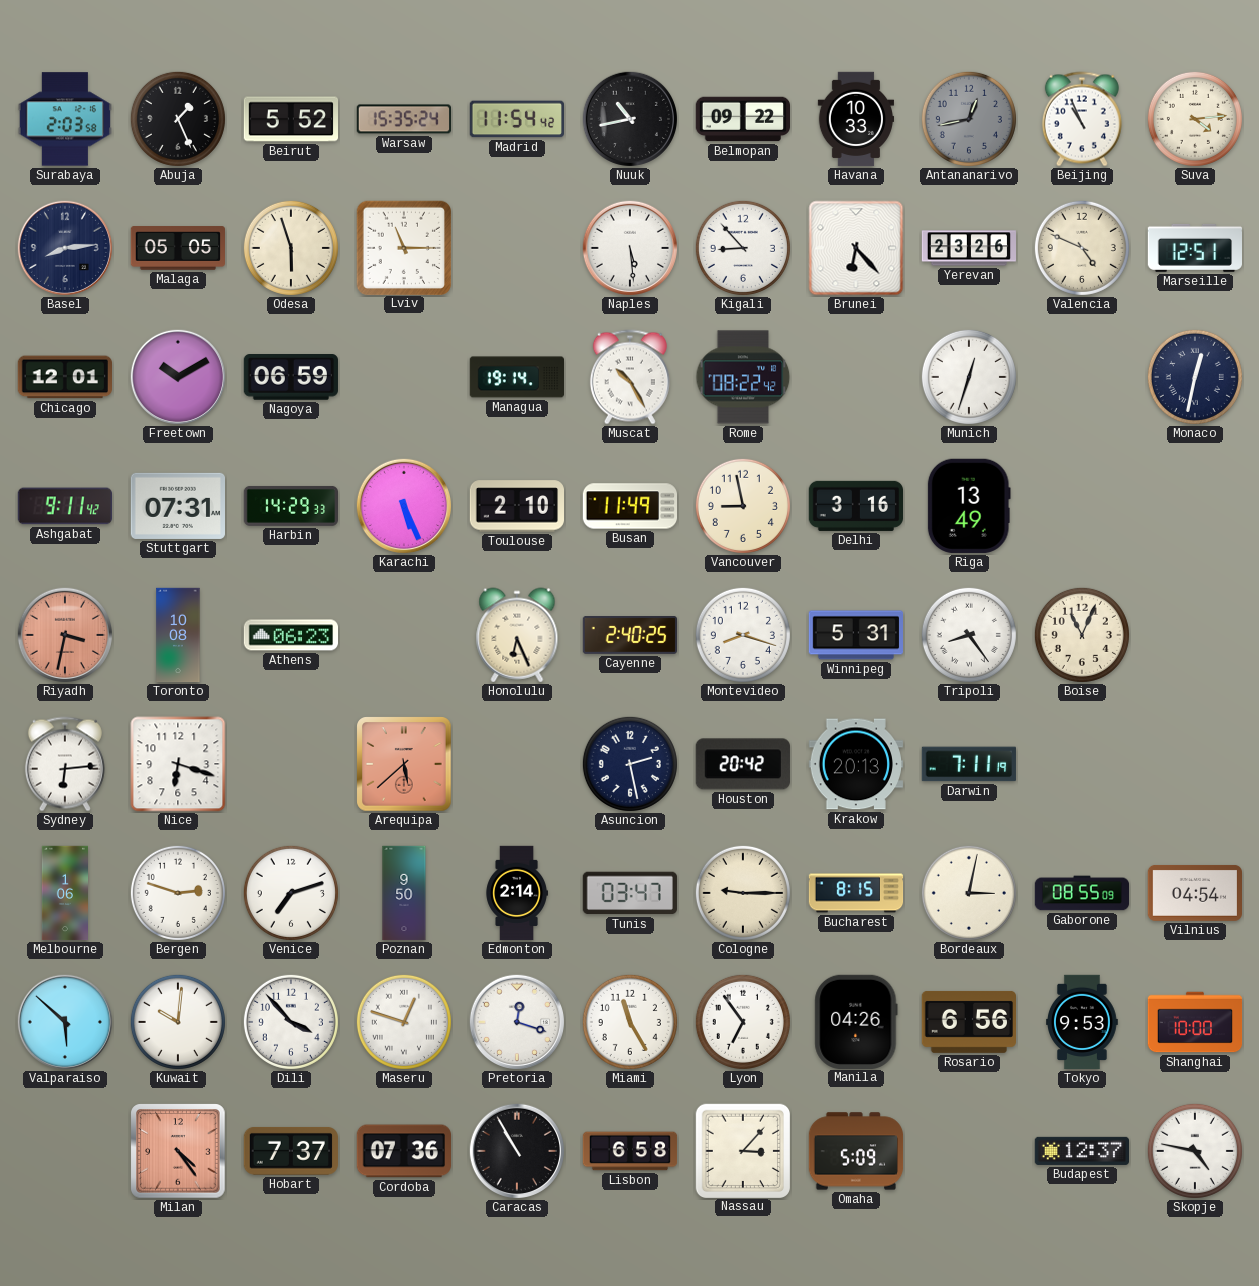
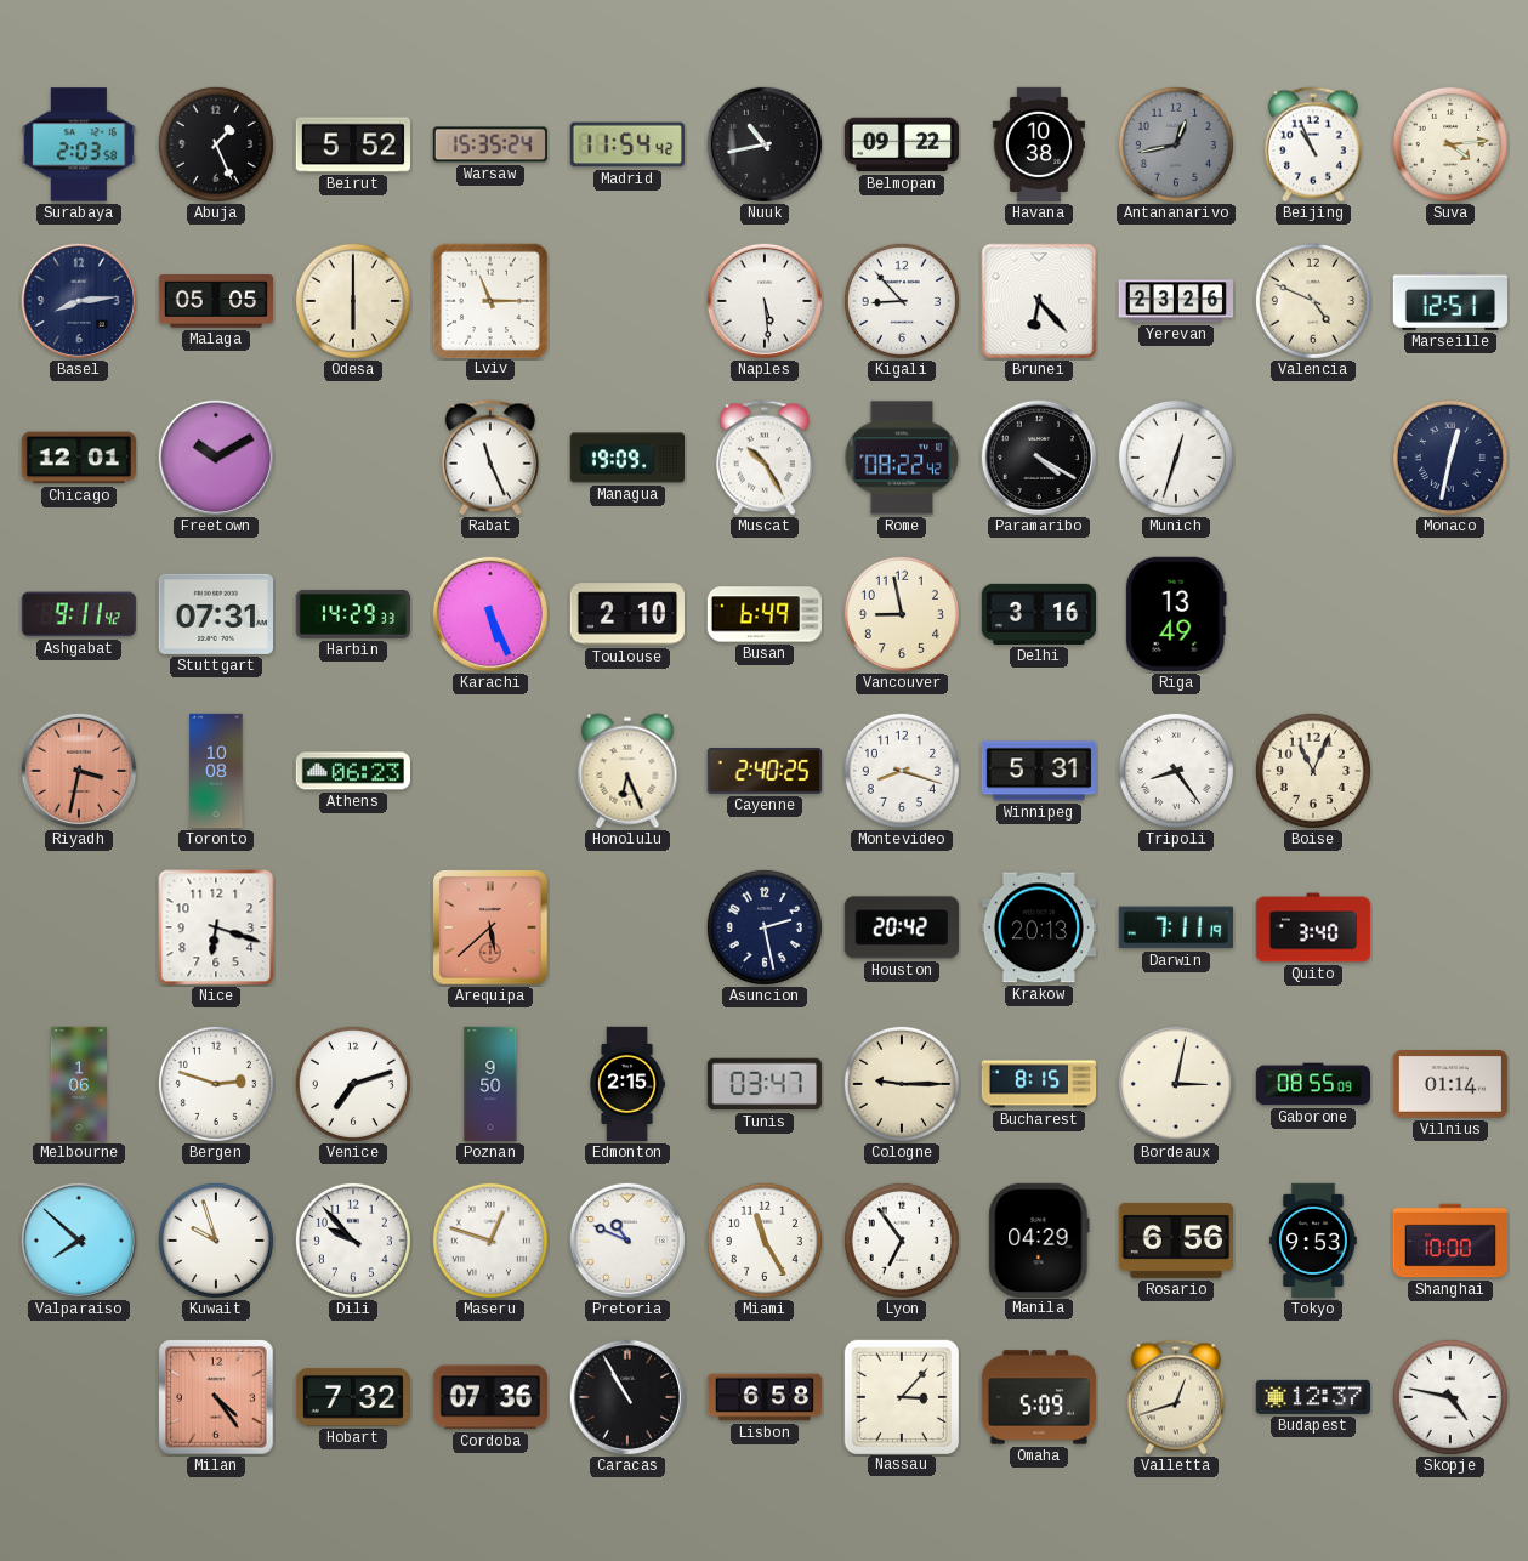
Havana: 10:33 -> 10:38
Odesa: 5:57 -> 6:00
Nagoya: 06:59 -> none
Rabat: none -> 11:26
Managua: 19:14 -> 19:09
Paramaribo: none -> 4:20
Busan: 11:49 -> 6:49
Sydney: 6:14 -> none
Quito: none -> 3:40
Edmonton: 2:14 -> 2:15
Vilnius: 04:54 -> 01:14
Valparaiso: 5:52 -> 7:52
Kuwait: 10:01 -> 9:57
Dili: 3:53 -> 9:53
Pretoria: 12:18 -> 10:49
Manila: 04:26 -> 04:29
Hobart: 7:37 -> 7:32
Valletta: none -> 12:42
